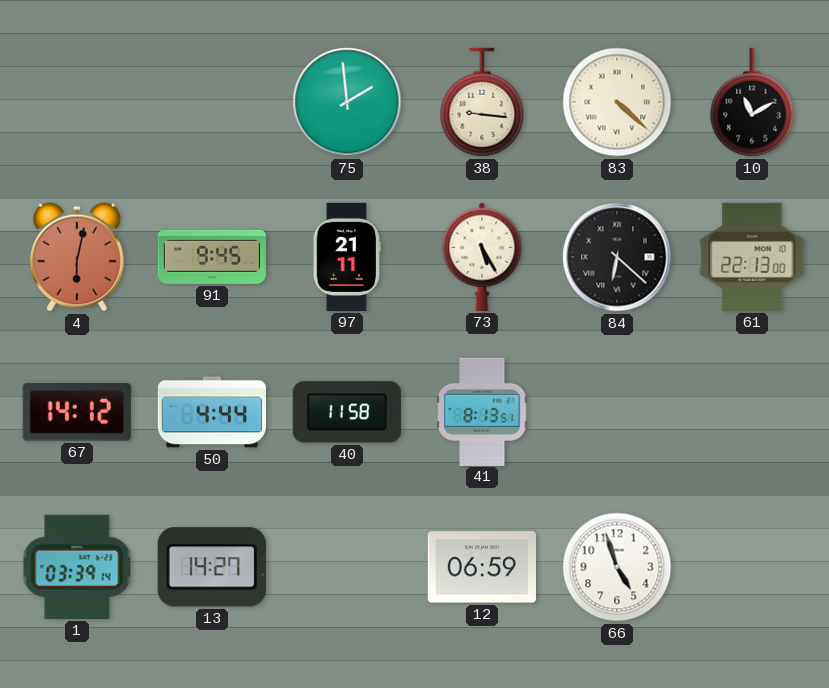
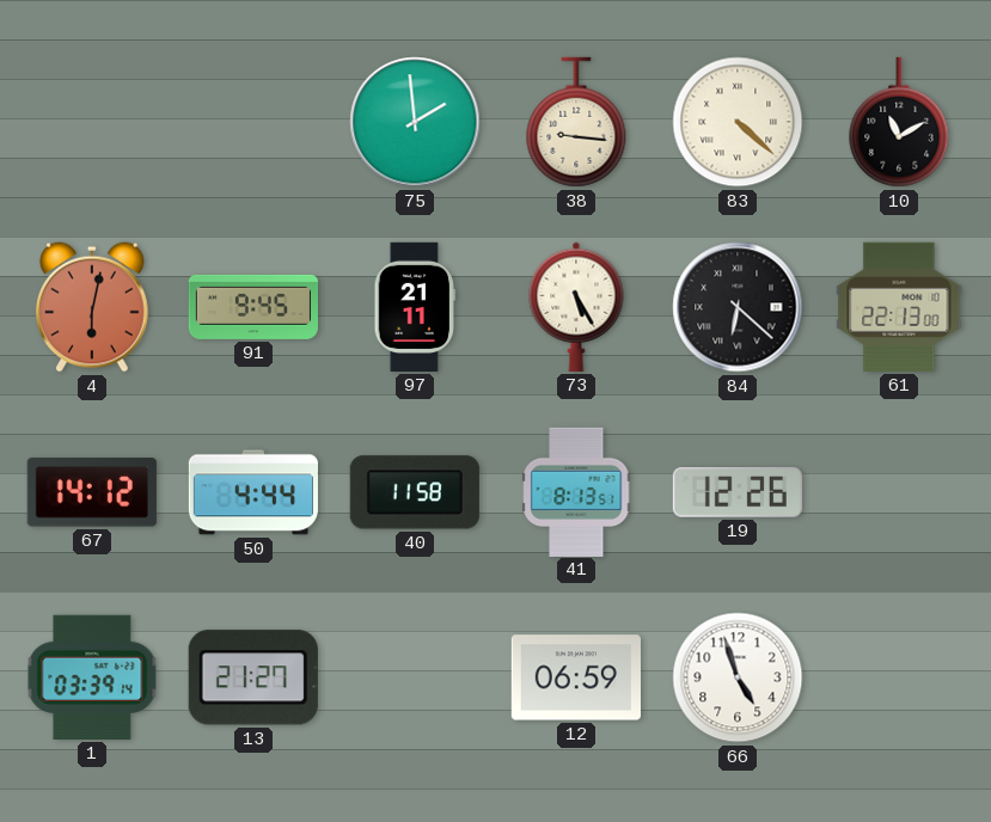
19: none -> 12:26
13: 14:27 -> 21:27
